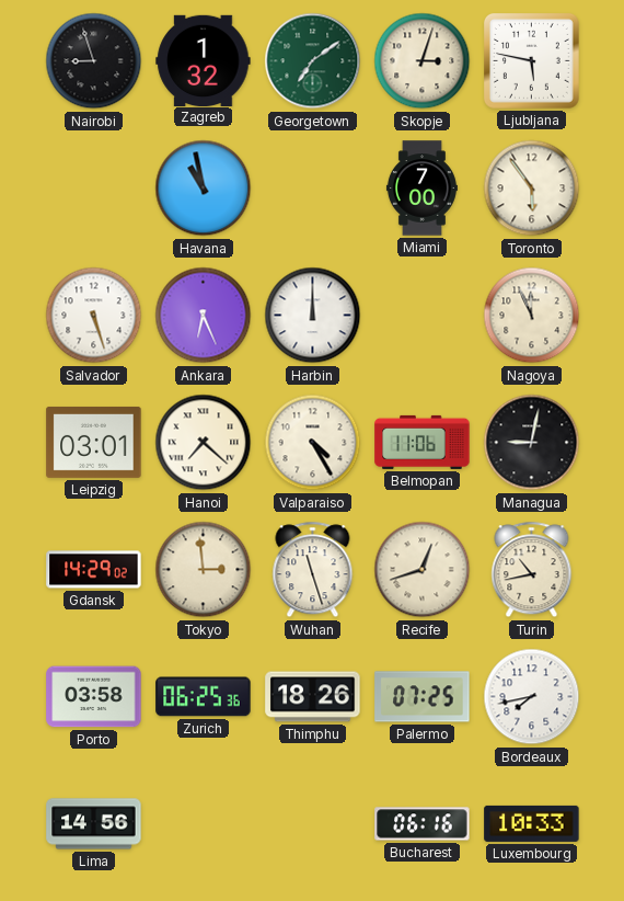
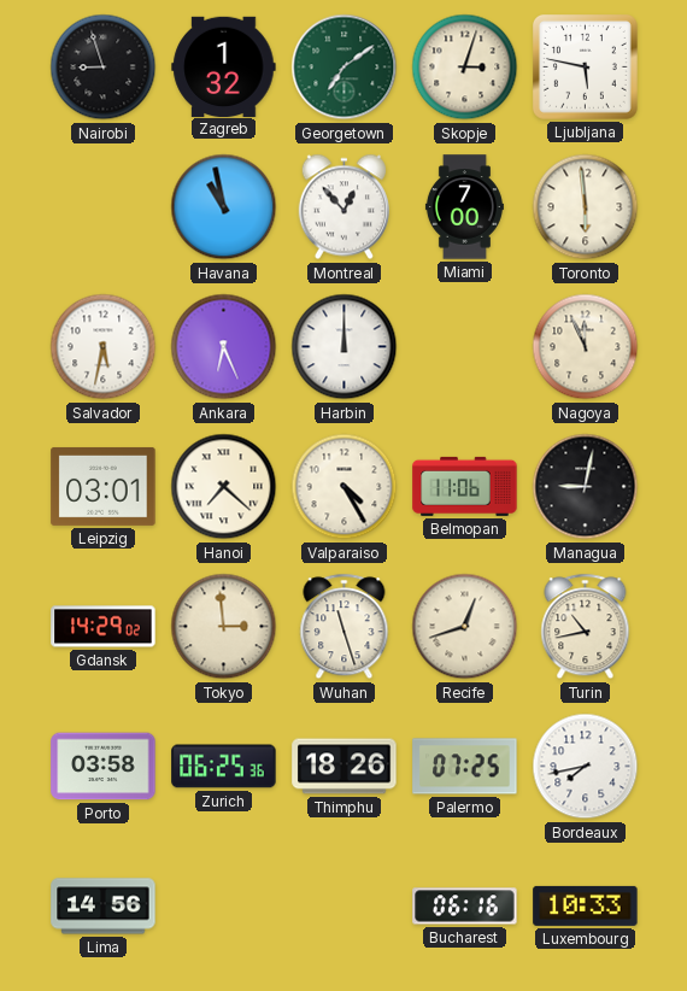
Montreal: none -> 12:53
Toronto: 5:54 -> 5:59
Salvador: 5:27 -> 5:32
